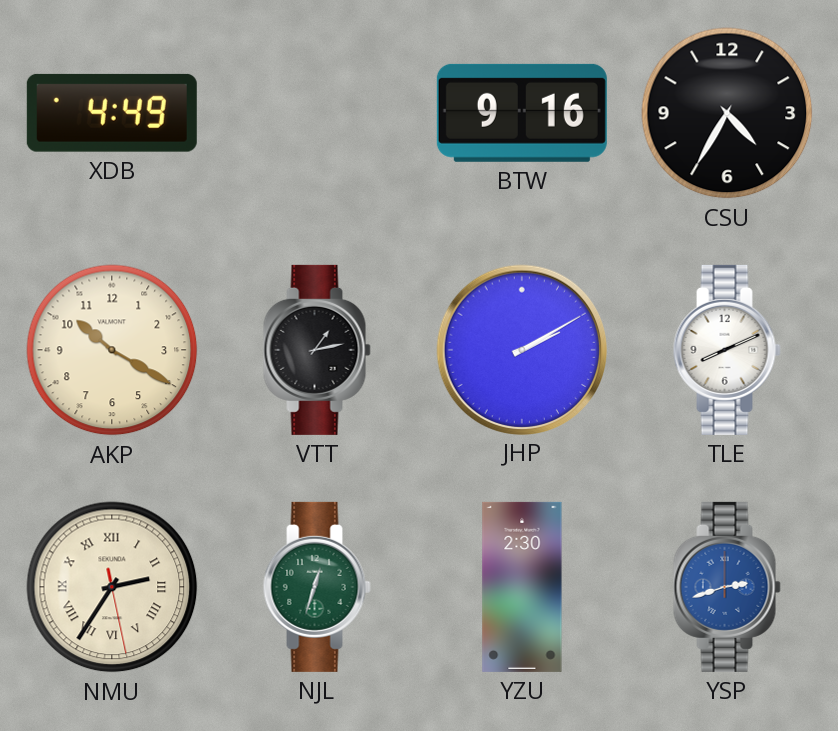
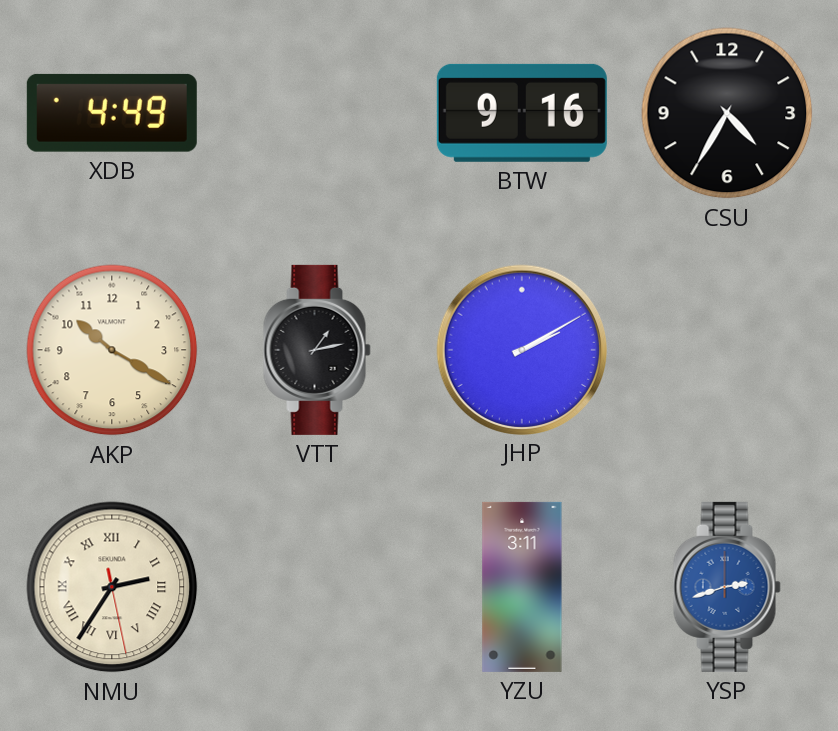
TLE: 8:11 -> none
NJL: 12:33 -> none
YZU: 2:30 -> 3:11
